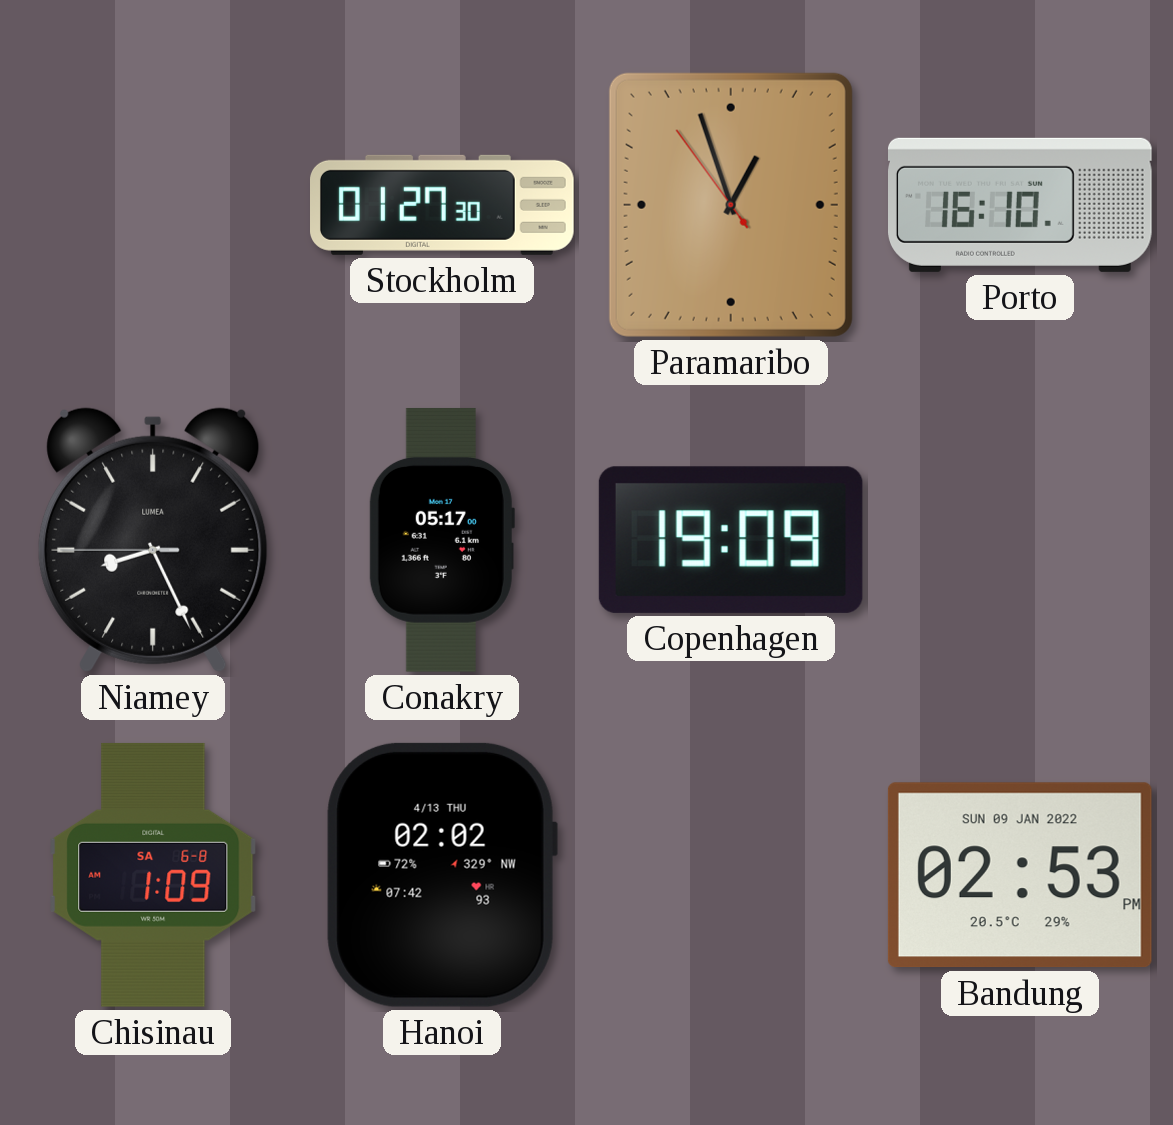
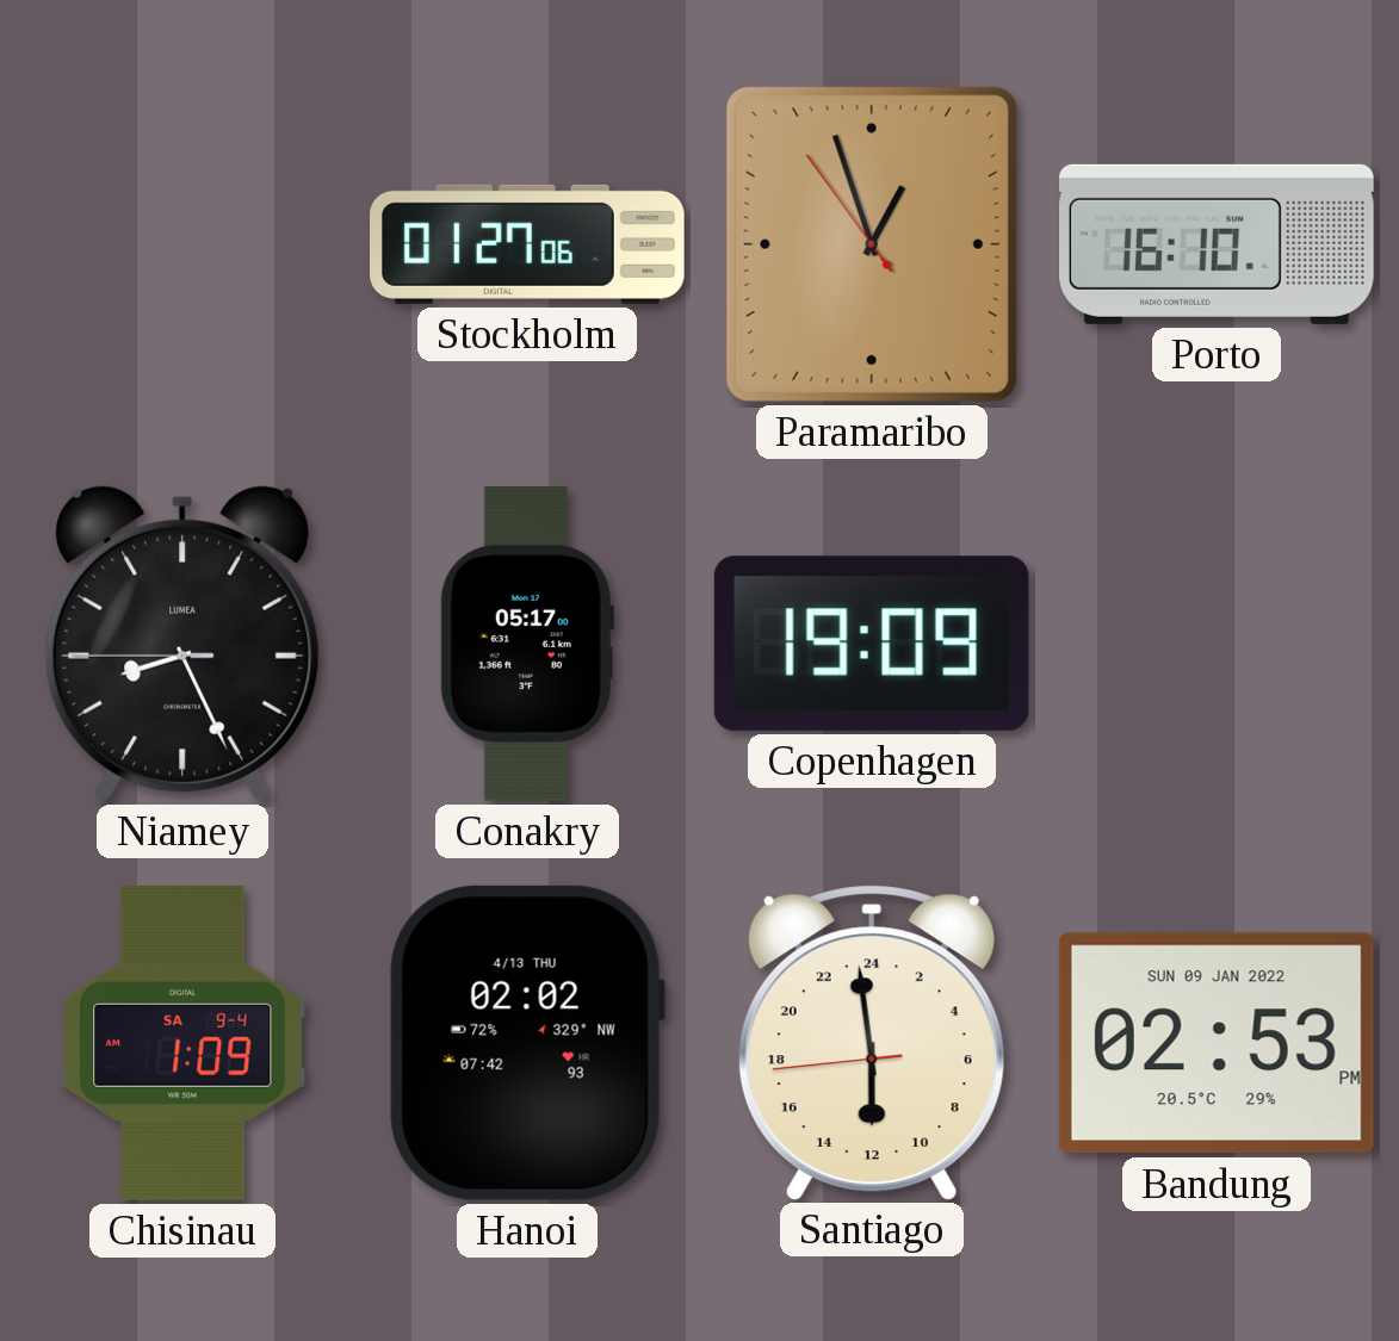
Stockholm: 01:27:30 -> 01:27:06
Chisinau date: SA 6-8 -> SA 9-4
Santiago: none -> 11:58
